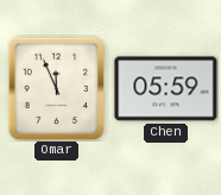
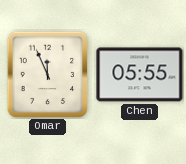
Chen: 05:59 -> 05:55
